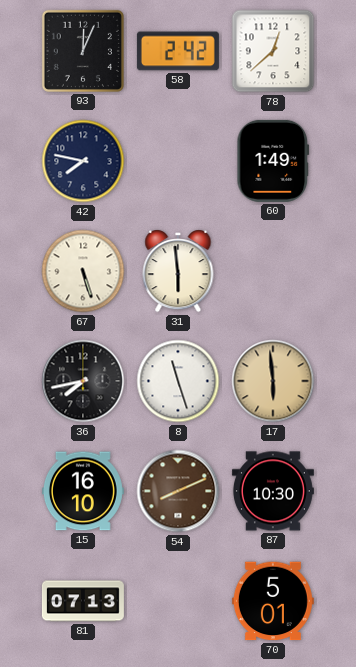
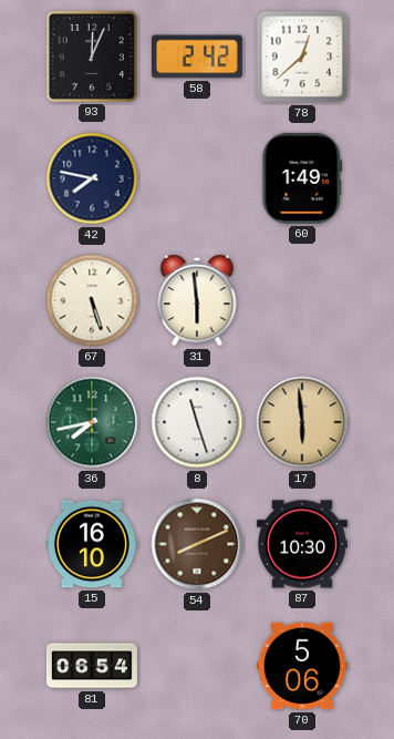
36 dial: black -> green
81: 07:13 -> 06:54
70: 5:01 -> 5:06
